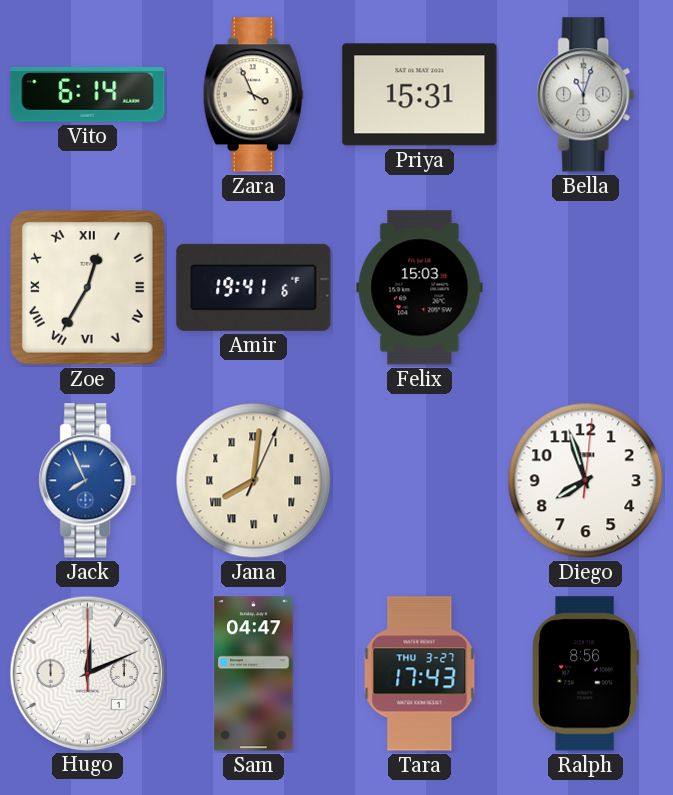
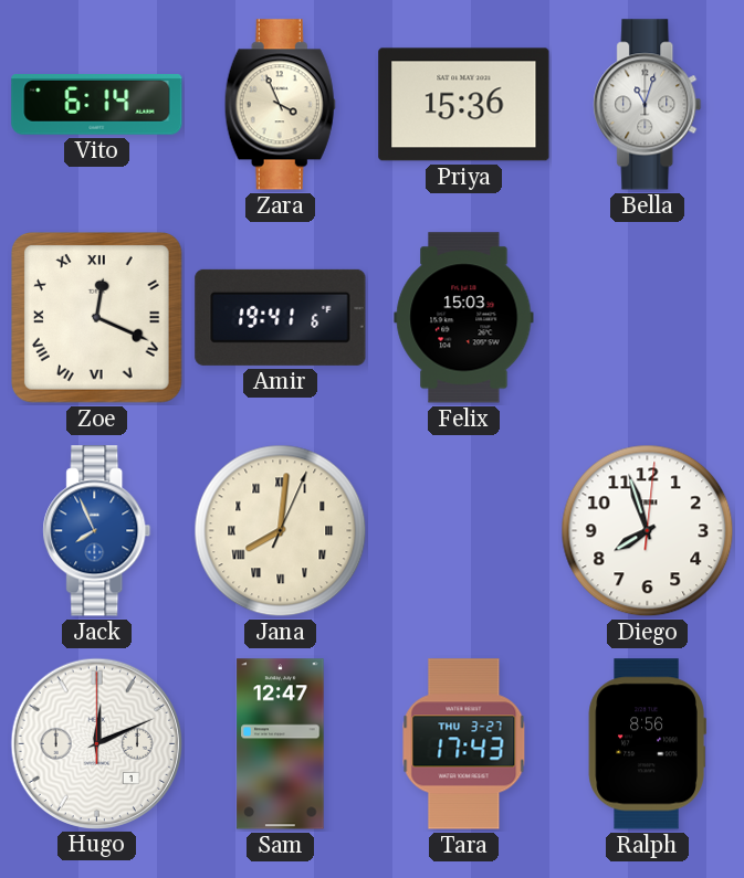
Priya: 15:31 -> 15:36
Zoe: 12:35 -> 12:19
Sam: 04:47 -> 12:47
